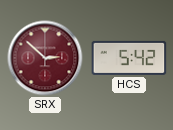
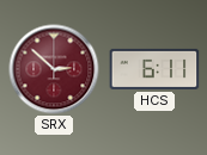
HCS: 5:42 -> 6:11
